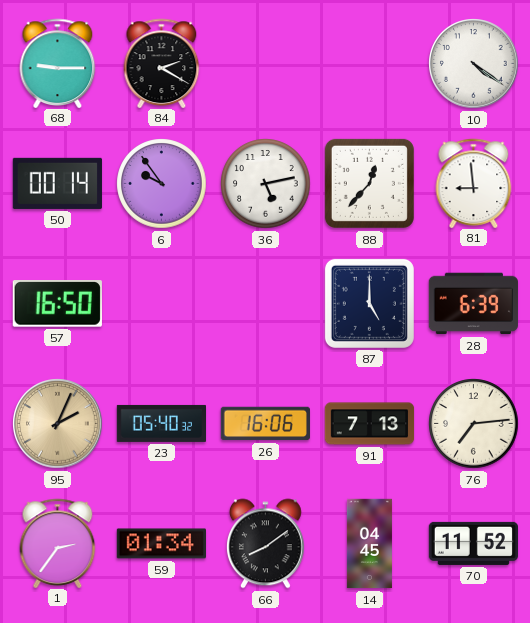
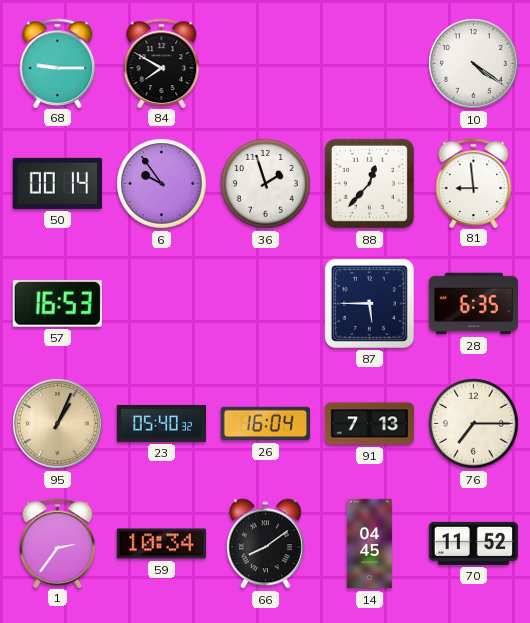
84: 2:20 -> 7:50
36: 5:13 -> 1:57
57: 16:50 -> 16:53
87: 5:00 -> 5:45
28: 6:39 -> 6:35
95: 2:04 -> 1:04
26: 16:06 -> 16:04
76: 7:14 -> 7:15
59: 01:34 -> 10:34
